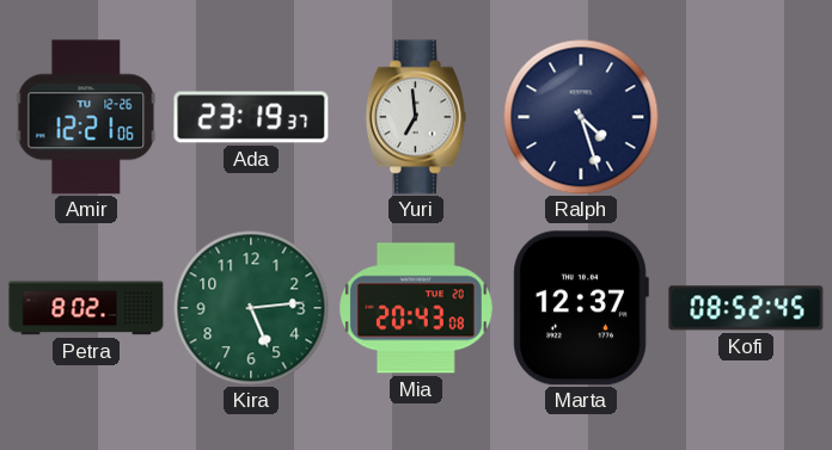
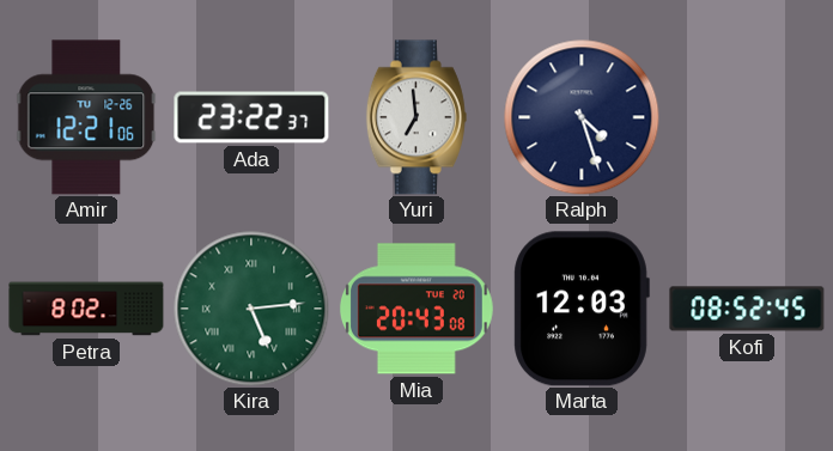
Ada: 23:19 -> 23:22
Kira numerals: Arabic -> Roman
Marta: 12:37 -> 12:03
